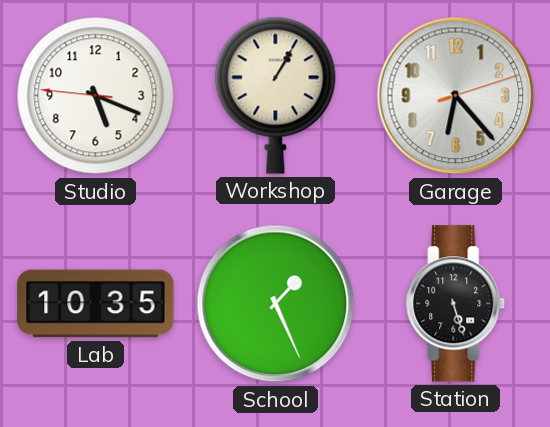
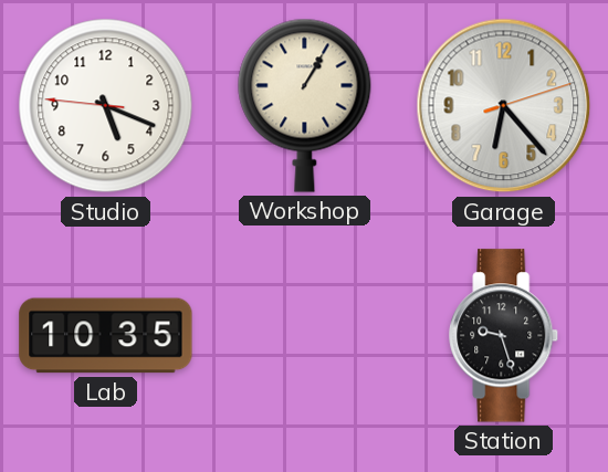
School: 1:26 -> none
Station: 5:27 -> 9:27
